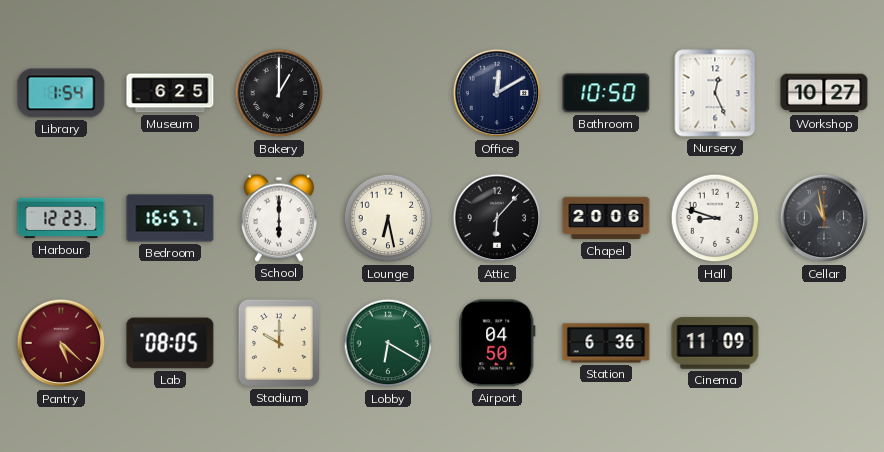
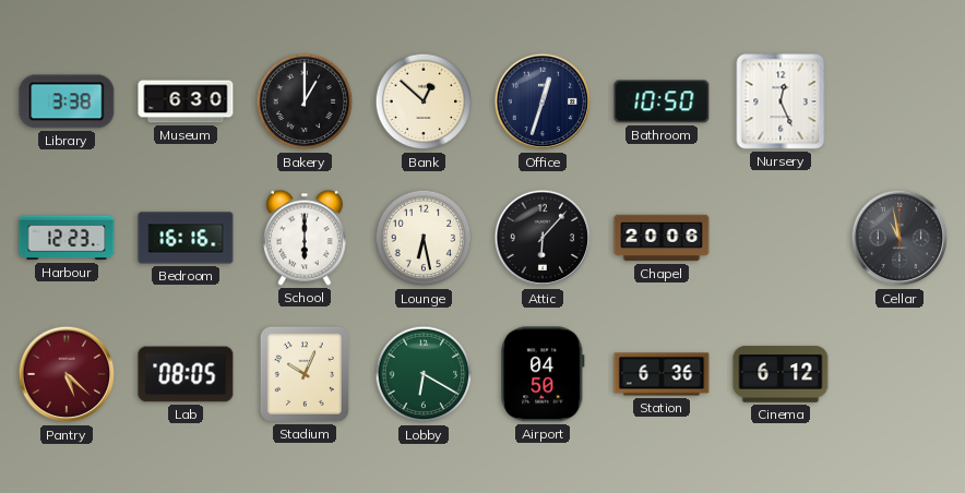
Library: 1:54 -> 3:38
Museum: 6:25 -> 6:30
Bank: none -> 12:52
Office: 12:10 -> 12:33
Workshop: 10:27 -> none
Bedroom: 16:57 -> 16:16
Hall: 8:48 -> none
Stadium: 10:00 -> 10:04
Cinema: 11:09 -> 6:12
